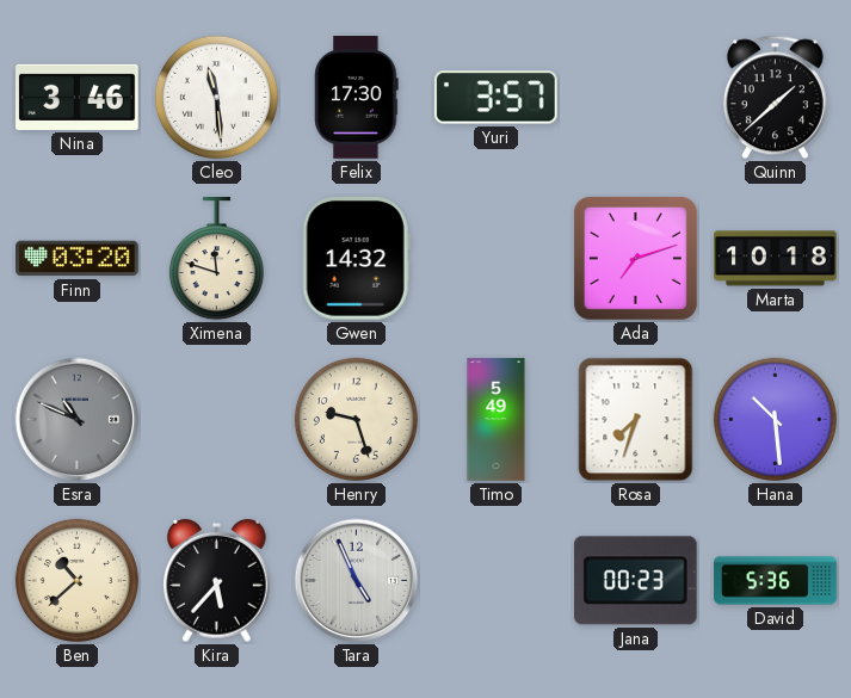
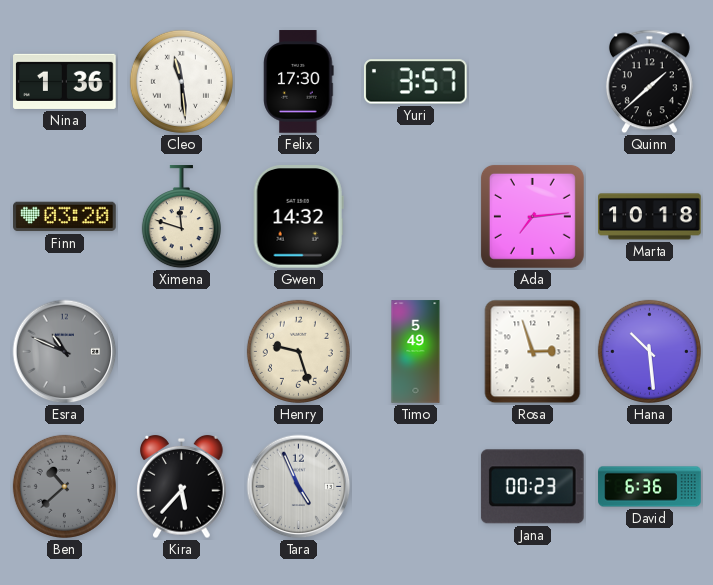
Nina: 3:46 -> 1:36
Ada: 7:12 -> 7:14
Rosa: 7:33 -> 2:57
Ben dial: cream -> grey
David: 5:36 -> 6:36
